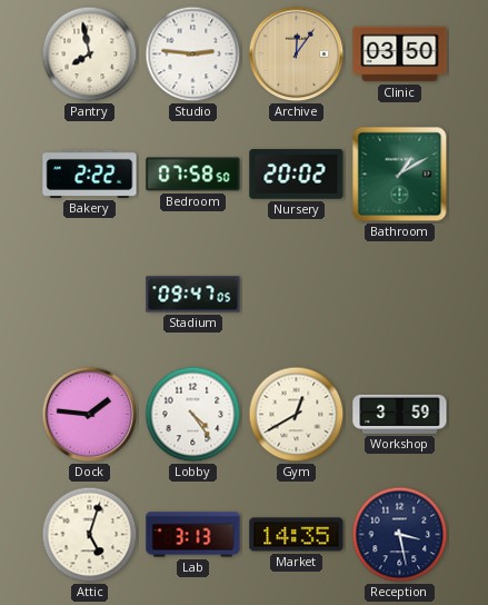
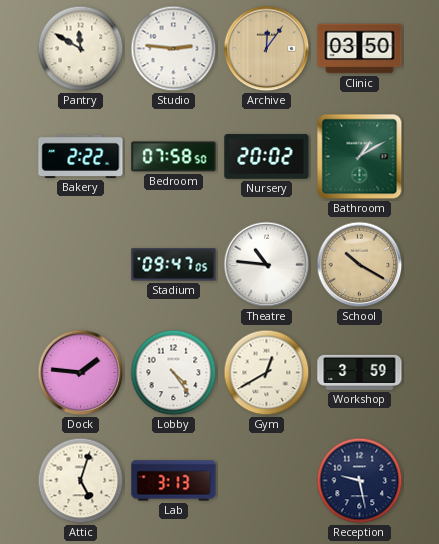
Pantry: 7:58 -> 11:50
Theatre: none -> 10:46
School: none -> 10:20
Market: 14:35 -> none
Reception: 3:28 -> 9:28
